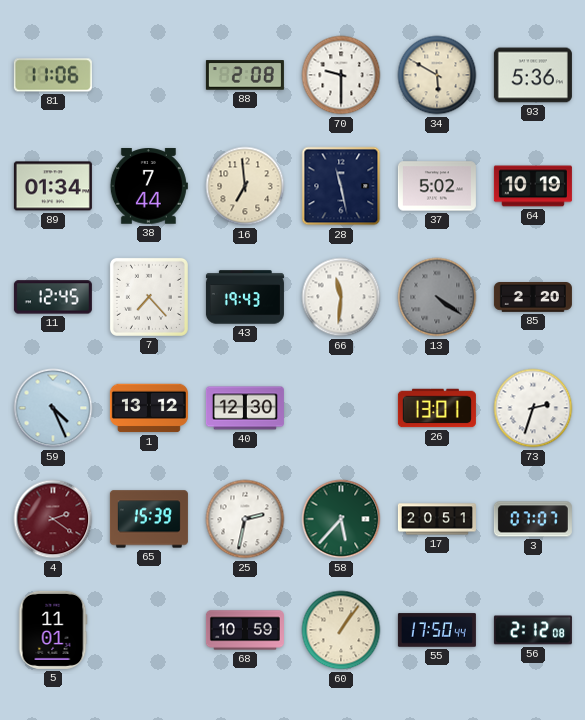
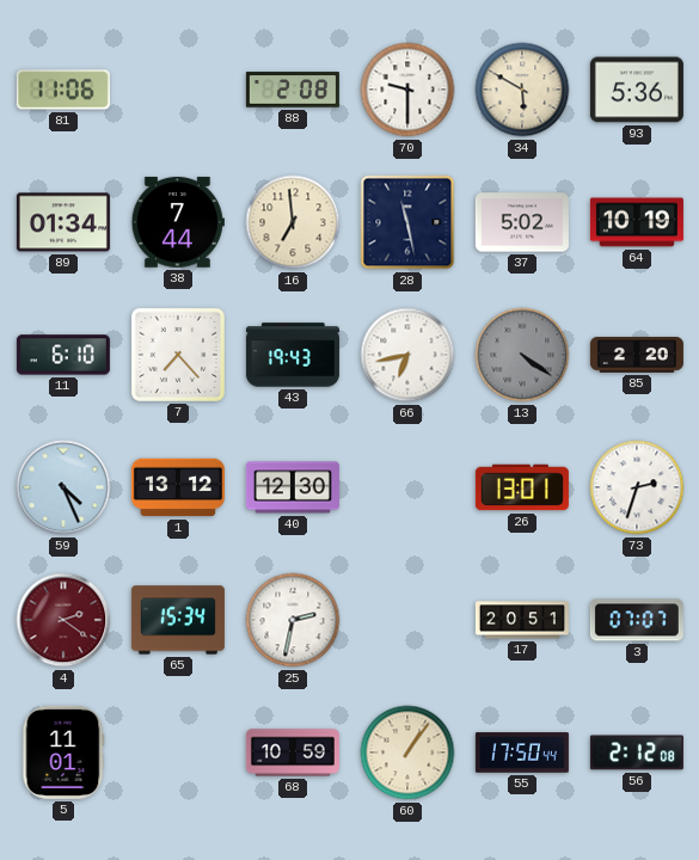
11: 12:45 -> 6:10
66: 11:31 -> 6:43
65: 15:39 -> 15:34
58: 5:37 -> none
